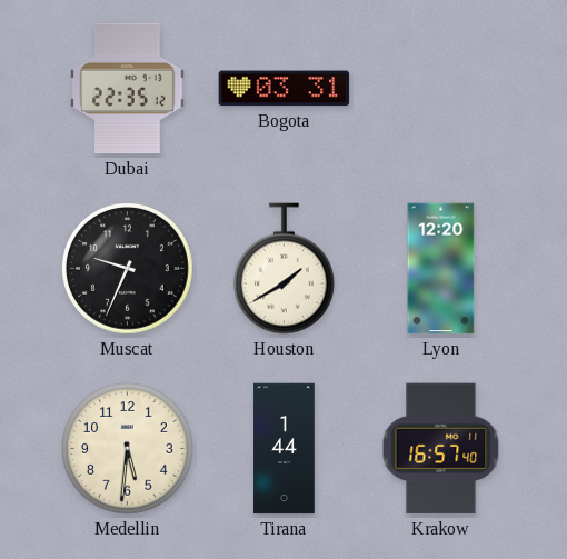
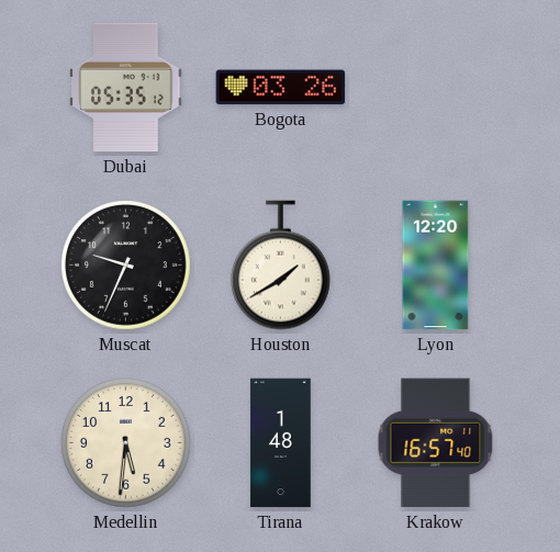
Dubai: 22:35 -> 05:35
Bogota: 03:31 -> 03:26
Tirana: 1:44 -> 1:48
